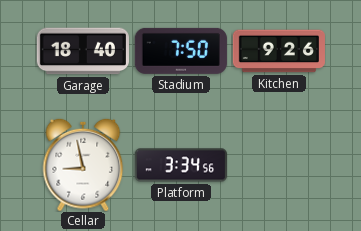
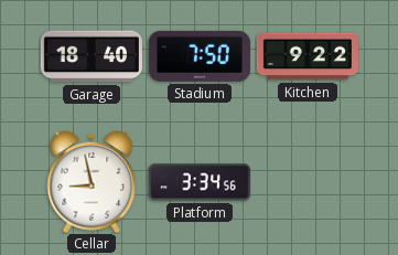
Kitchen: 9:26 -> 9:22
